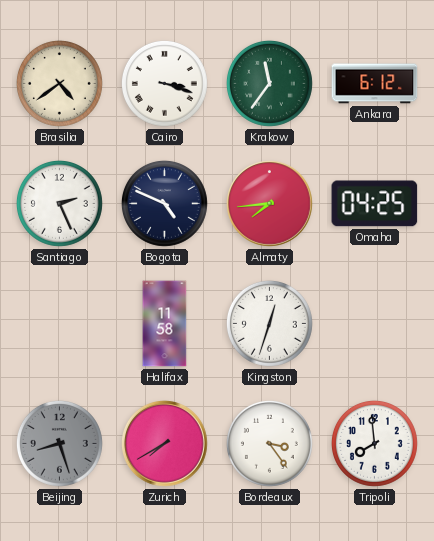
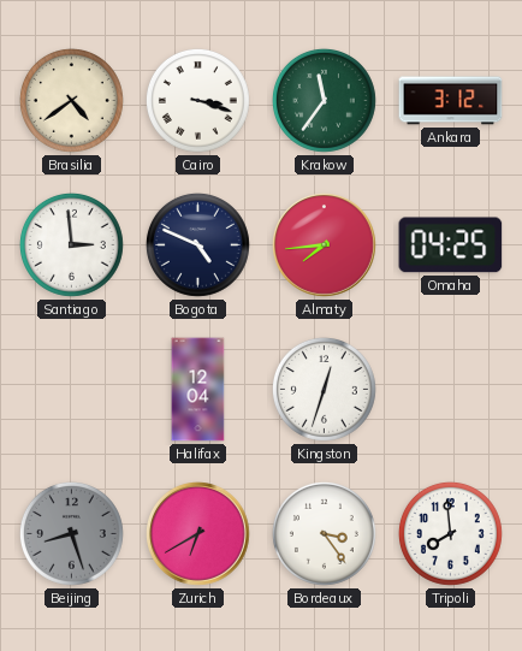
Ankara: 6:12 -> 3:12
Santiago: 2:26 -> 2:59
Halifax: 11:58 -> 12:04
Zurich: 7:40 -> 6:40
